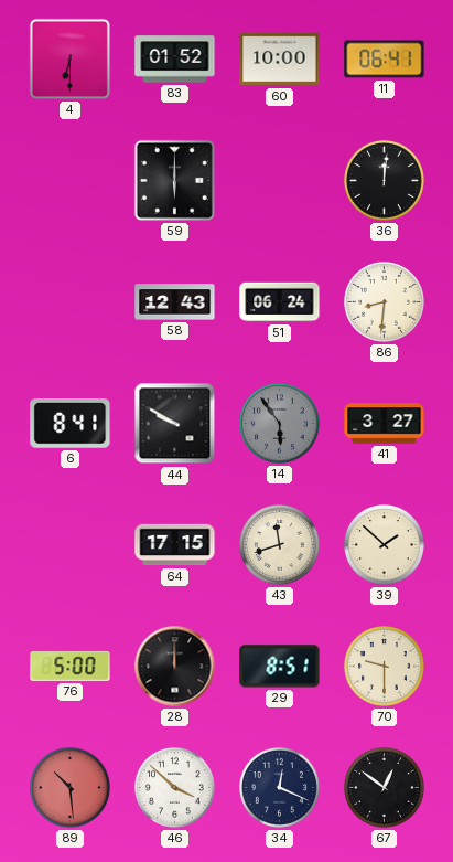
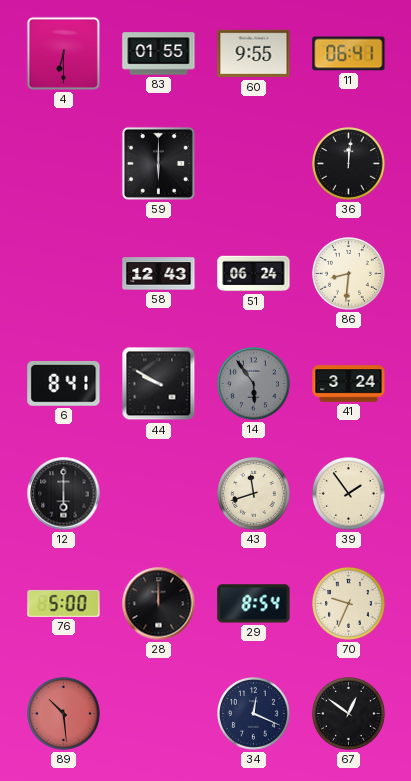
83: 01:52 -> 01:55
60: 10:00 -> 9:55
41: 3:27 -> 3:24
12: none -> 6:00
64: 17:15 -> none
39: 1:52 -> 1:54
29: 8:51 -> 8:54
70: 9:30 -> 9:34
46: 3:52 -> none
